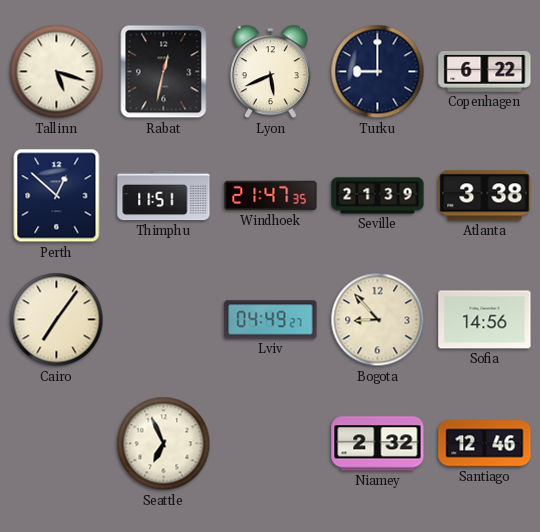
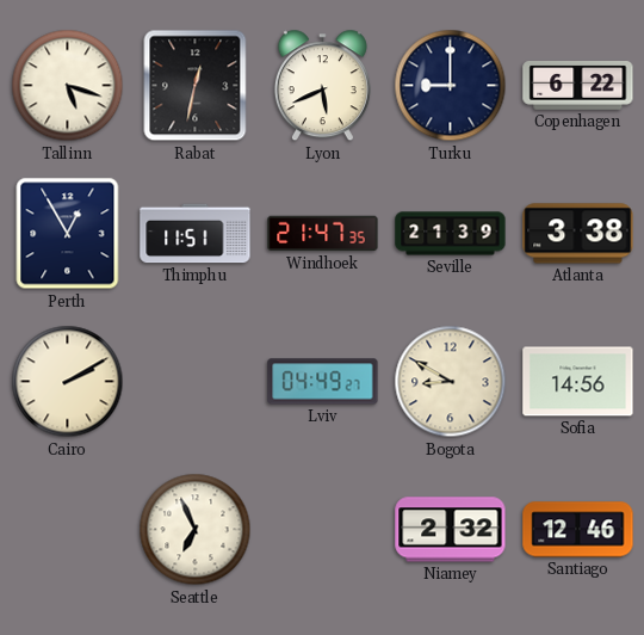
Perth: 12:52 -> 12:55
Cairo: 7:06 -> 2:10
Bogota: 8:53 -> 8:50
